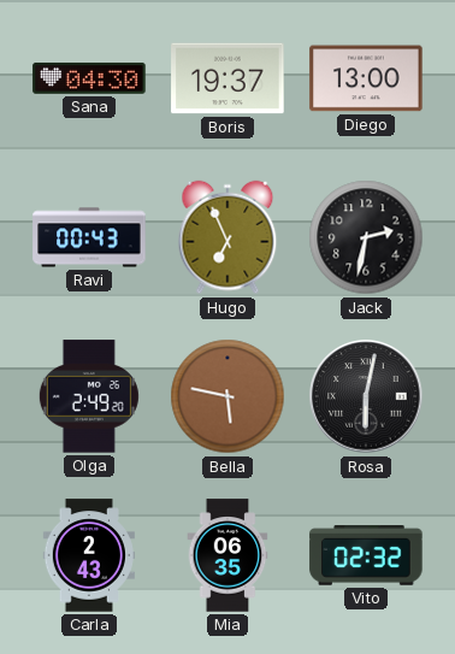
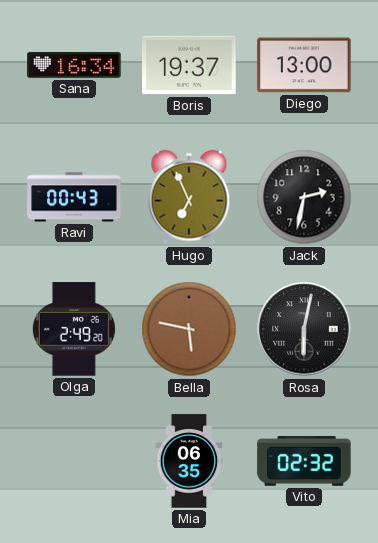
Sana: 04:30 -> 16:34
Carla: 2:43 -> none
